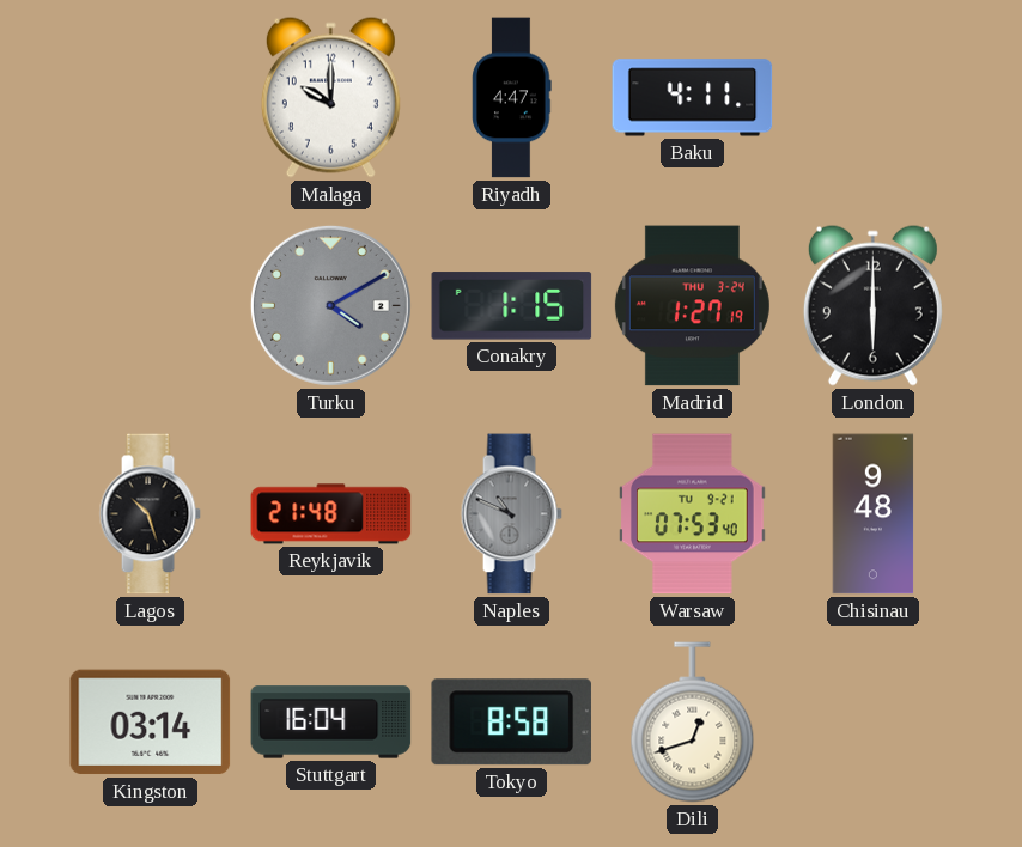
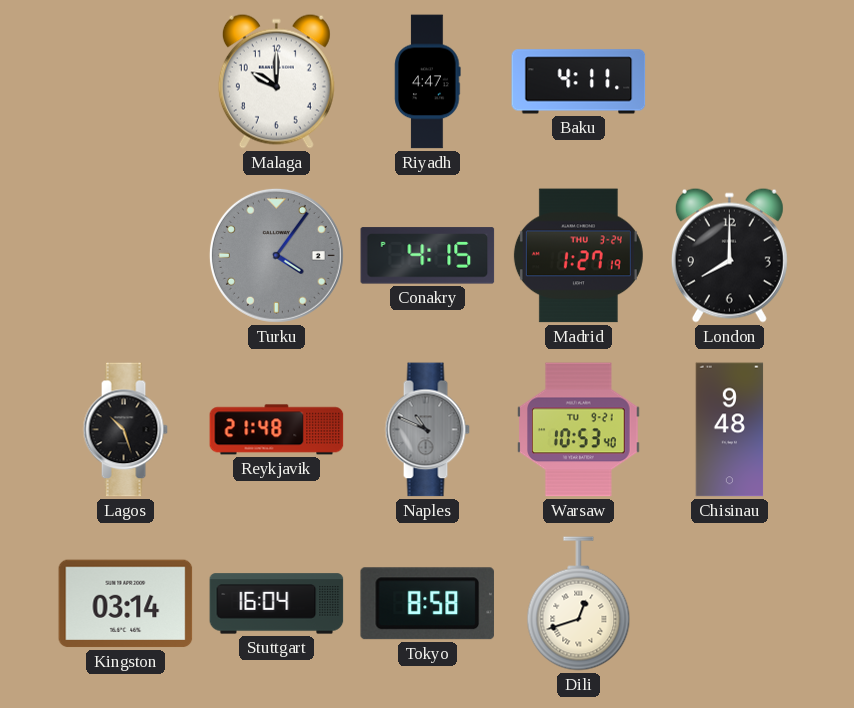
Turku: 4:10 -> 4:06
Conakry: 1:15 -> 4:15
London: 6:00 -> 8:00
Warsaw: 07:53 -> 10:53
